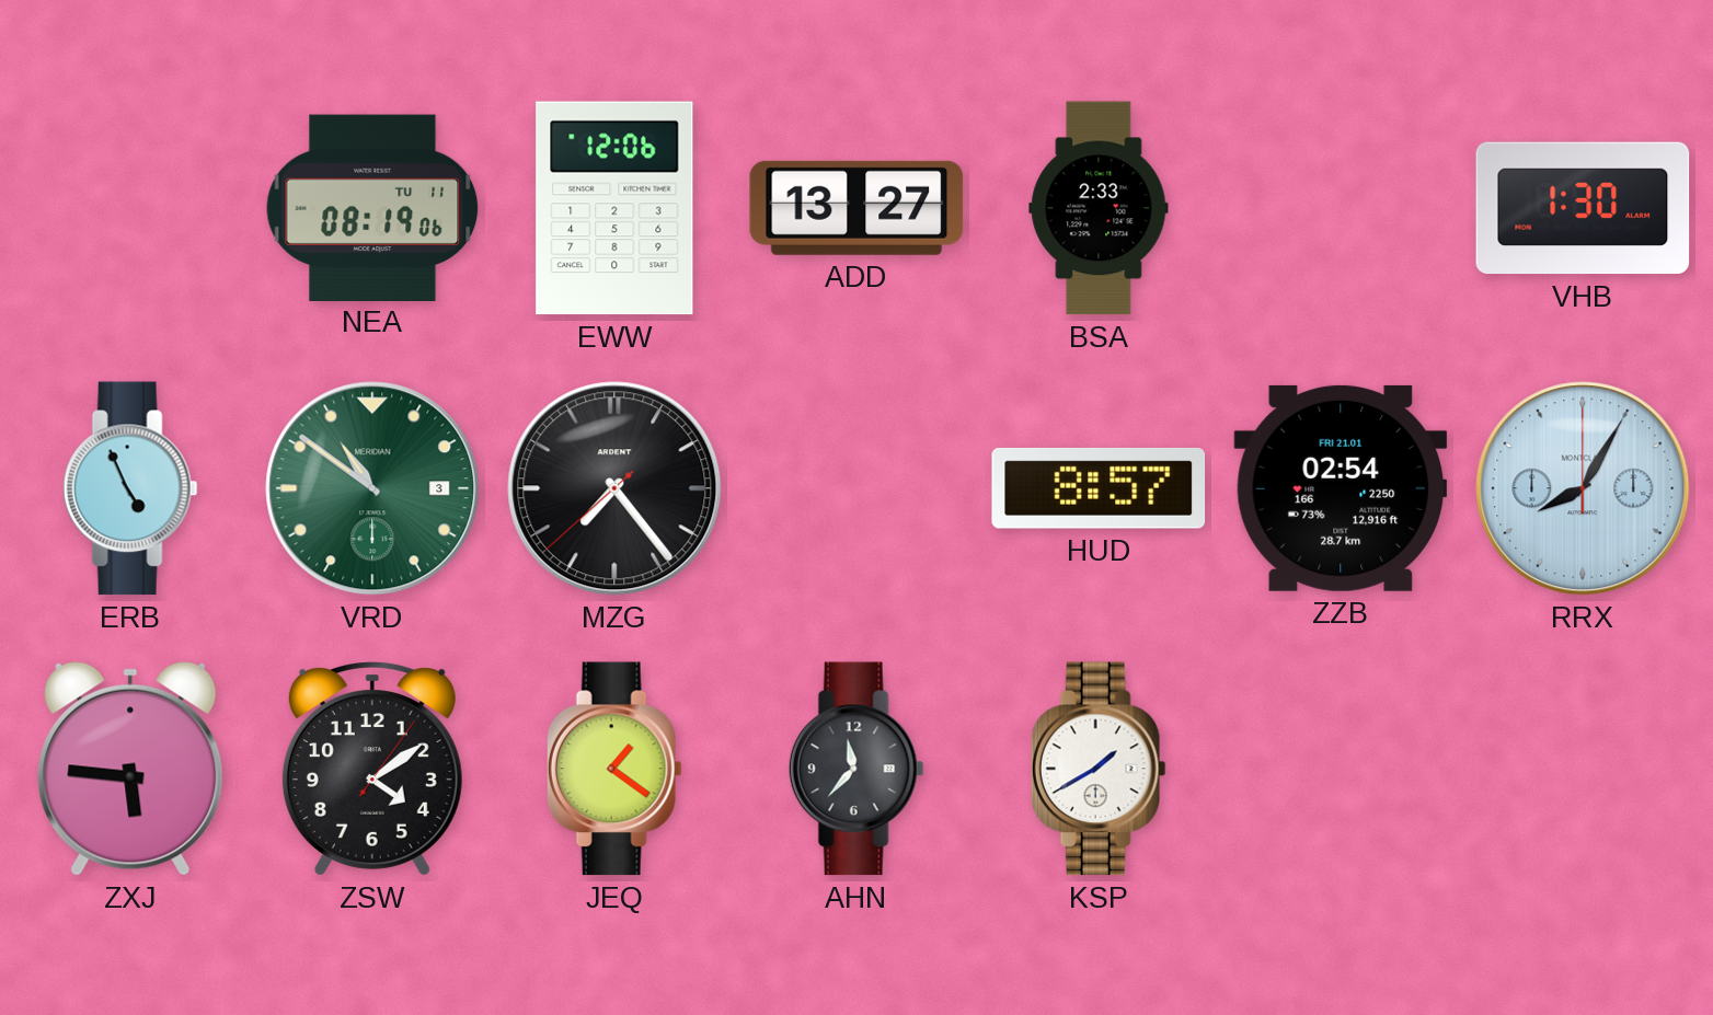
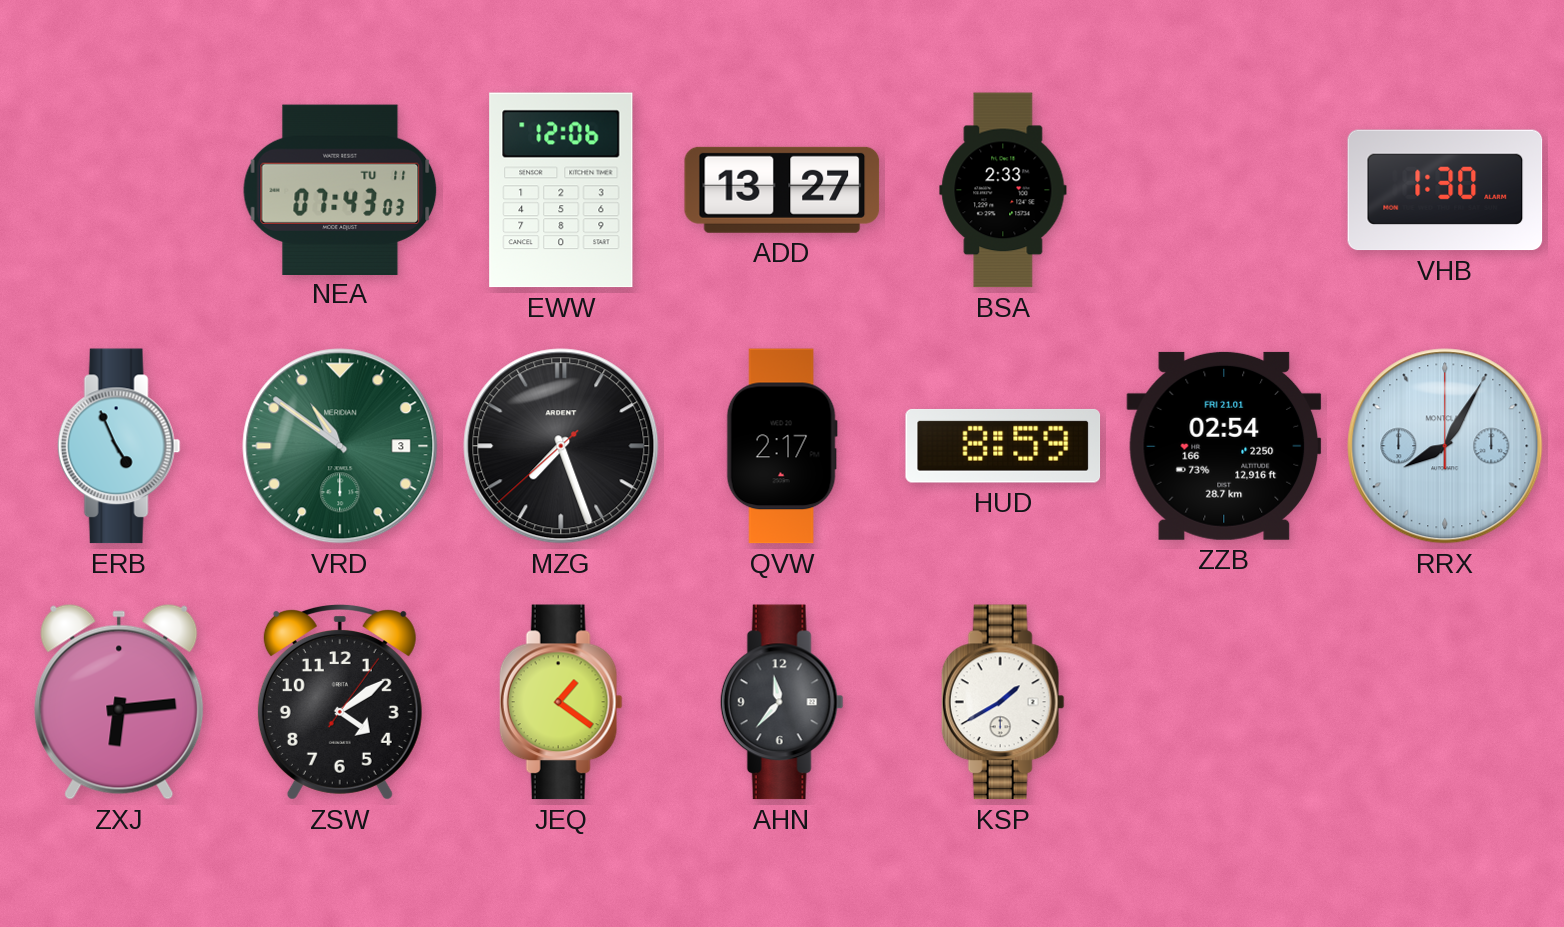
NEA: 08:19 -> 07:43
MZG: 7:23 -> 7:26
QVW: none -> 2:17
HUD: 8:57 -> 8:59
ZXJ: 5:46 -> 6:14
